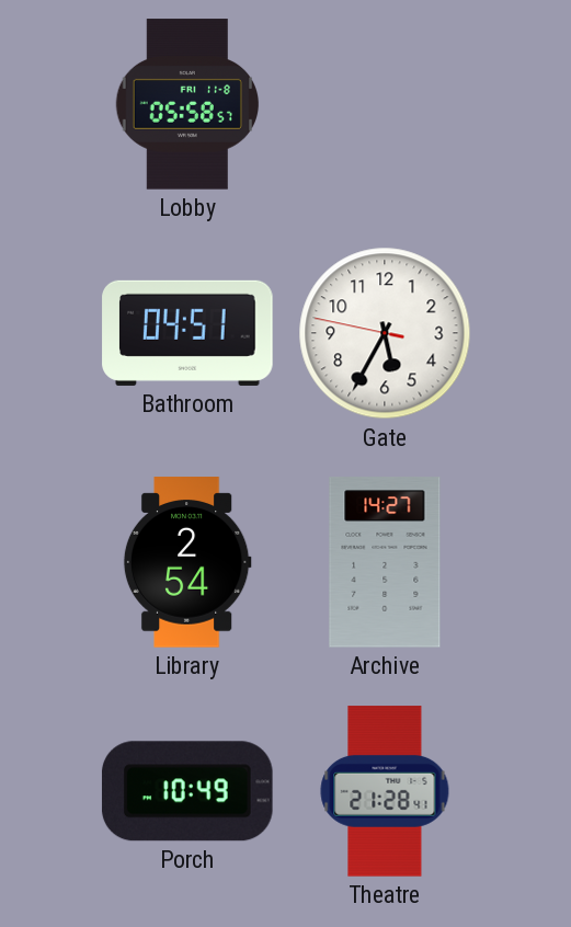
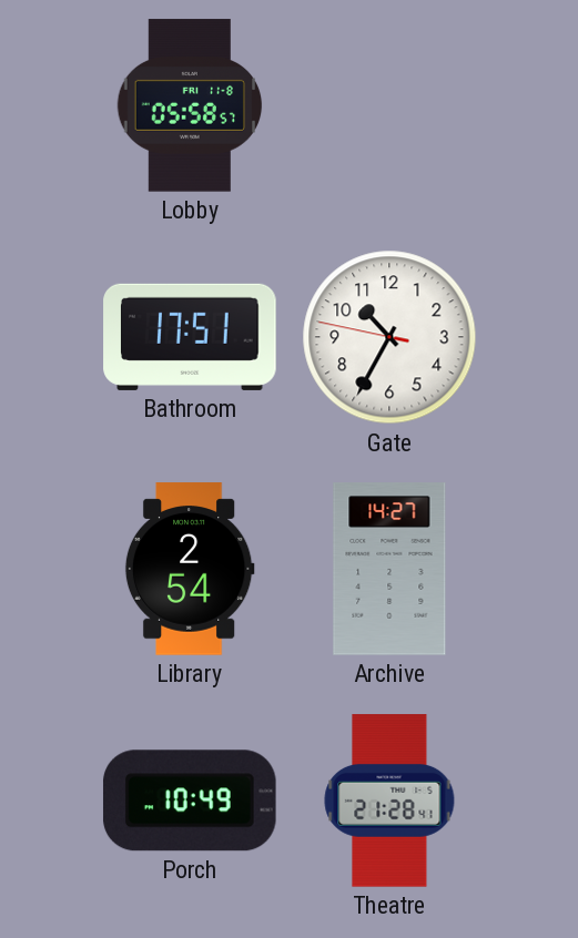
Bathroom: 04:51 -> 17:51
Gate: 5:34 -> 10:34
